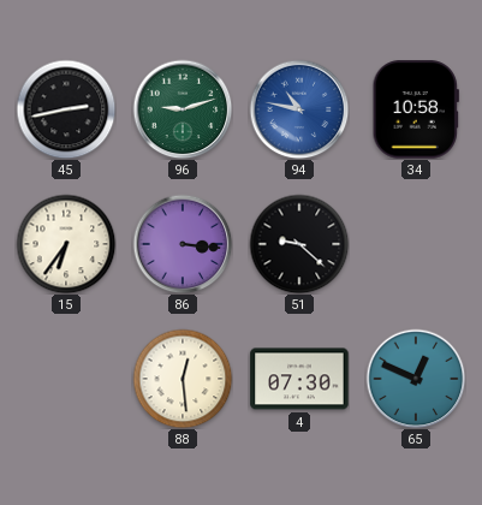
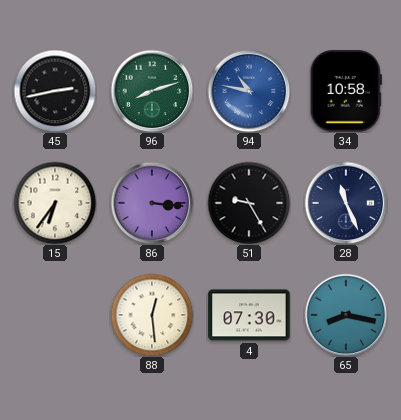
96: 9:12 -> 8:12
51: 9:22 -> 9:25
28: none -> 11:26
65: 12:49 -> 8:17
